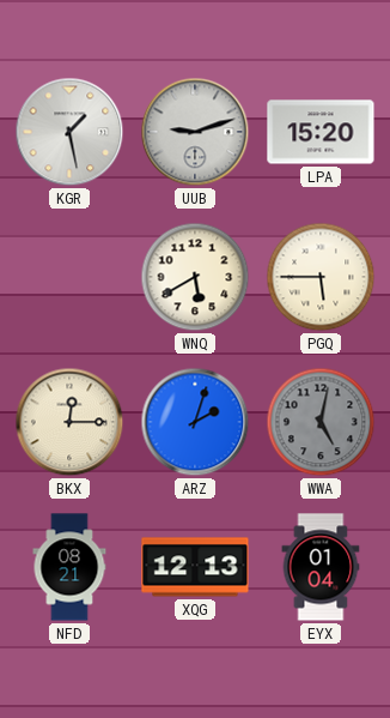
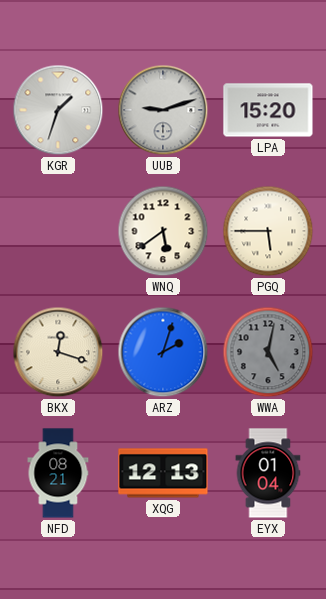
KGR: 1:28 -> 1:33
WNQ: 5:40 -> 5:39
BKX: 12:15 -> 12:18
